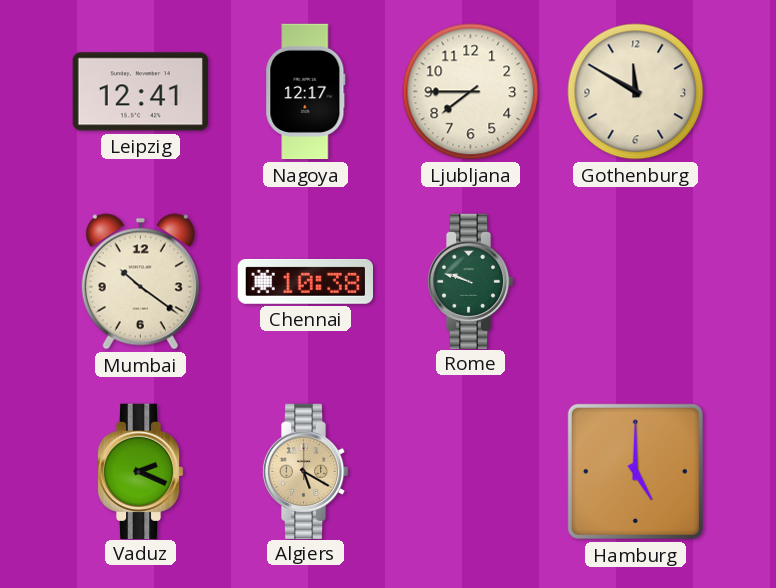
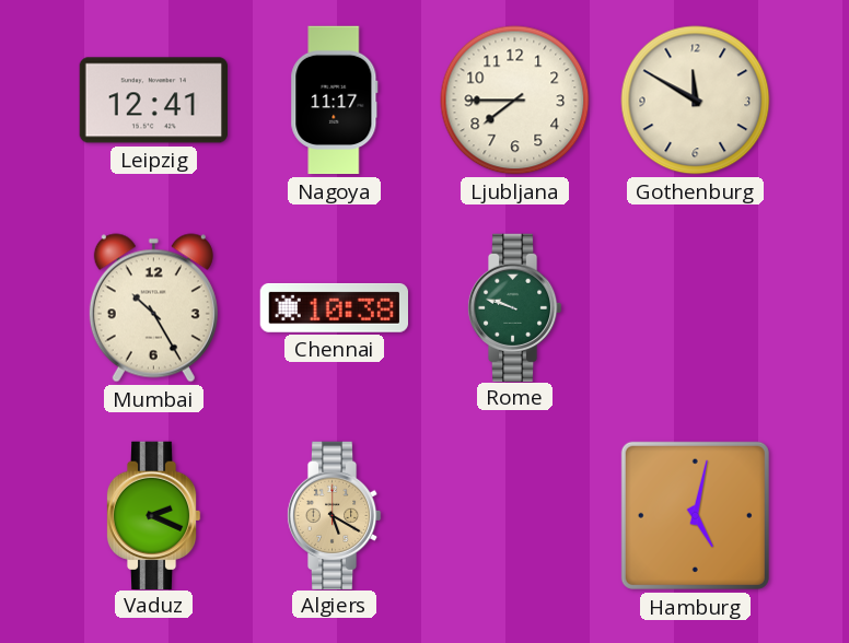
Nagoya: 12:17 -> 11:17
Mumbai: 10:21 -> 10:25
Hamburg: 5:00 -> 5:02
